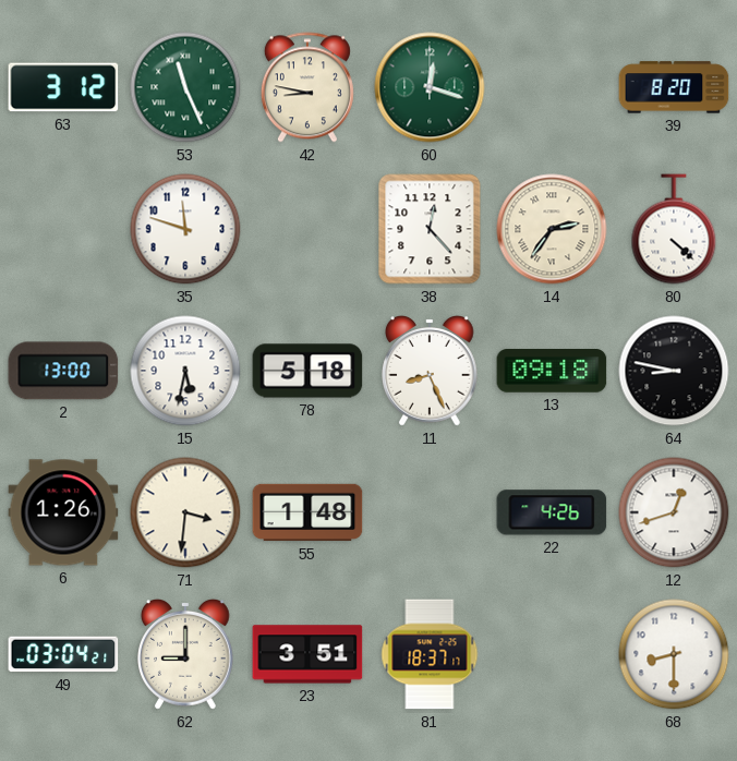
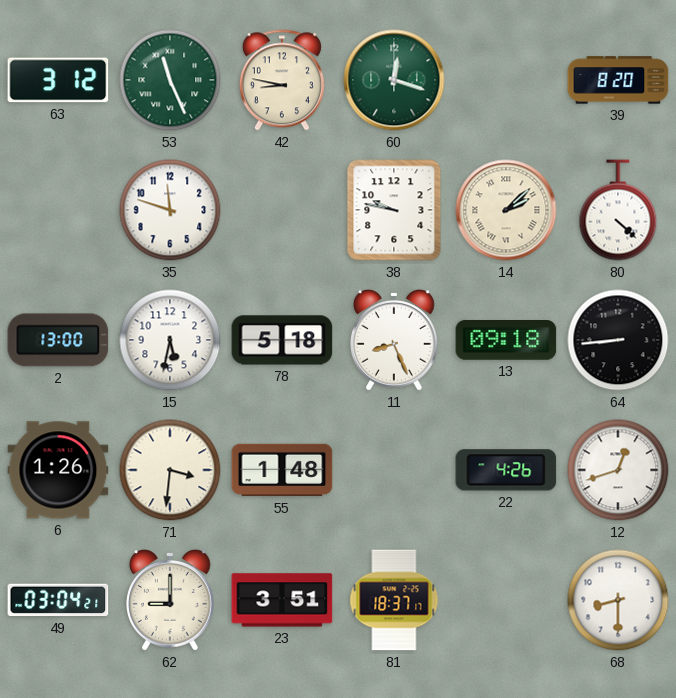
38: 12:23 -> 9:47
14: 2:36 -> 2:08
64: 8:47 -> 8:44
